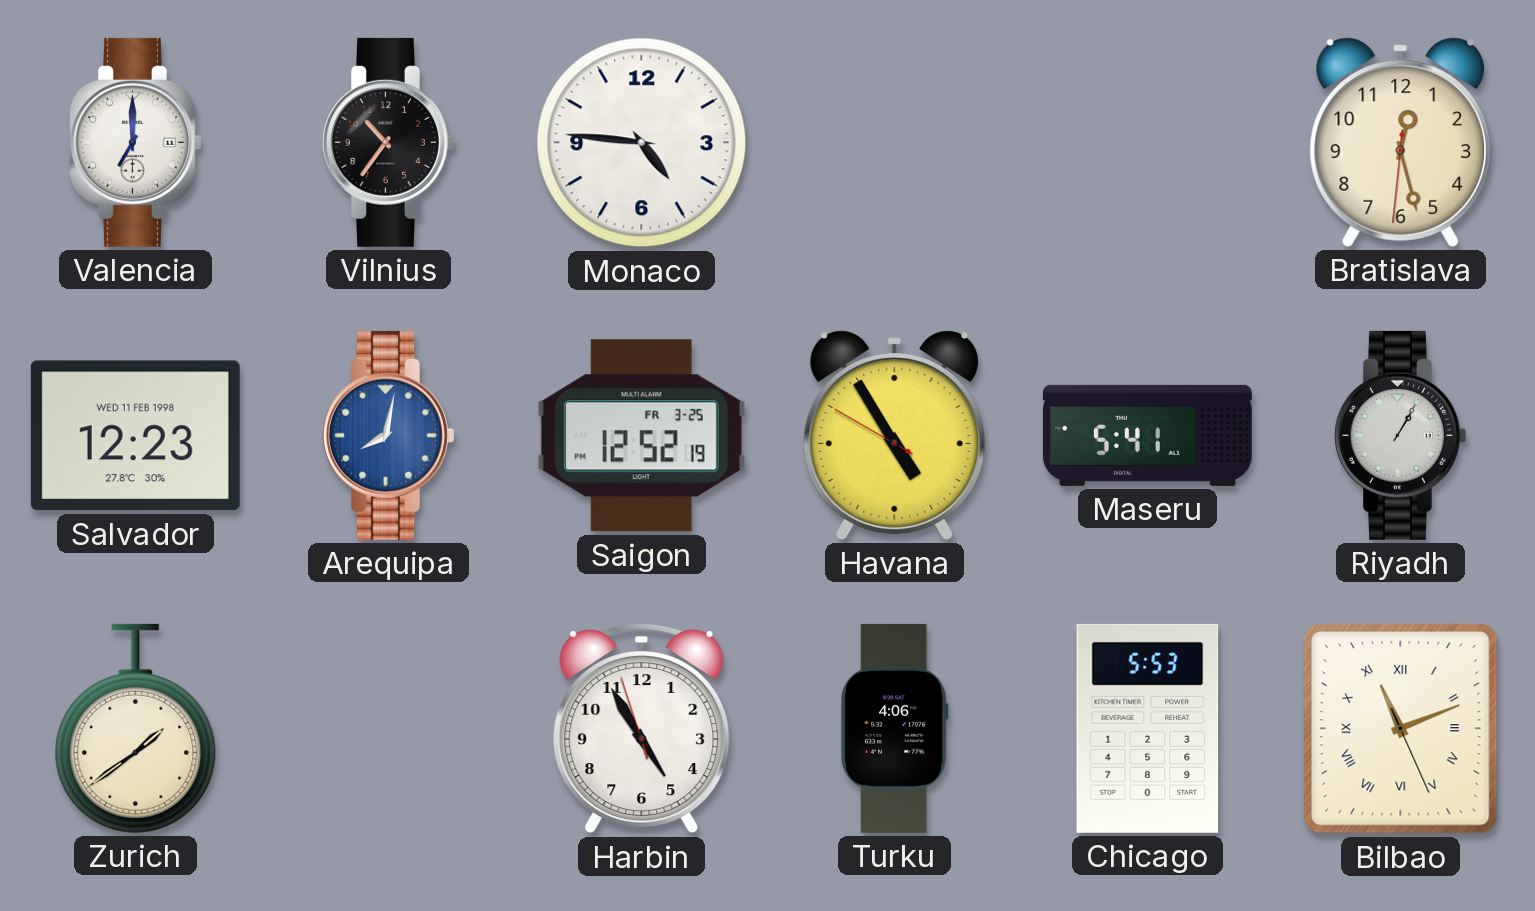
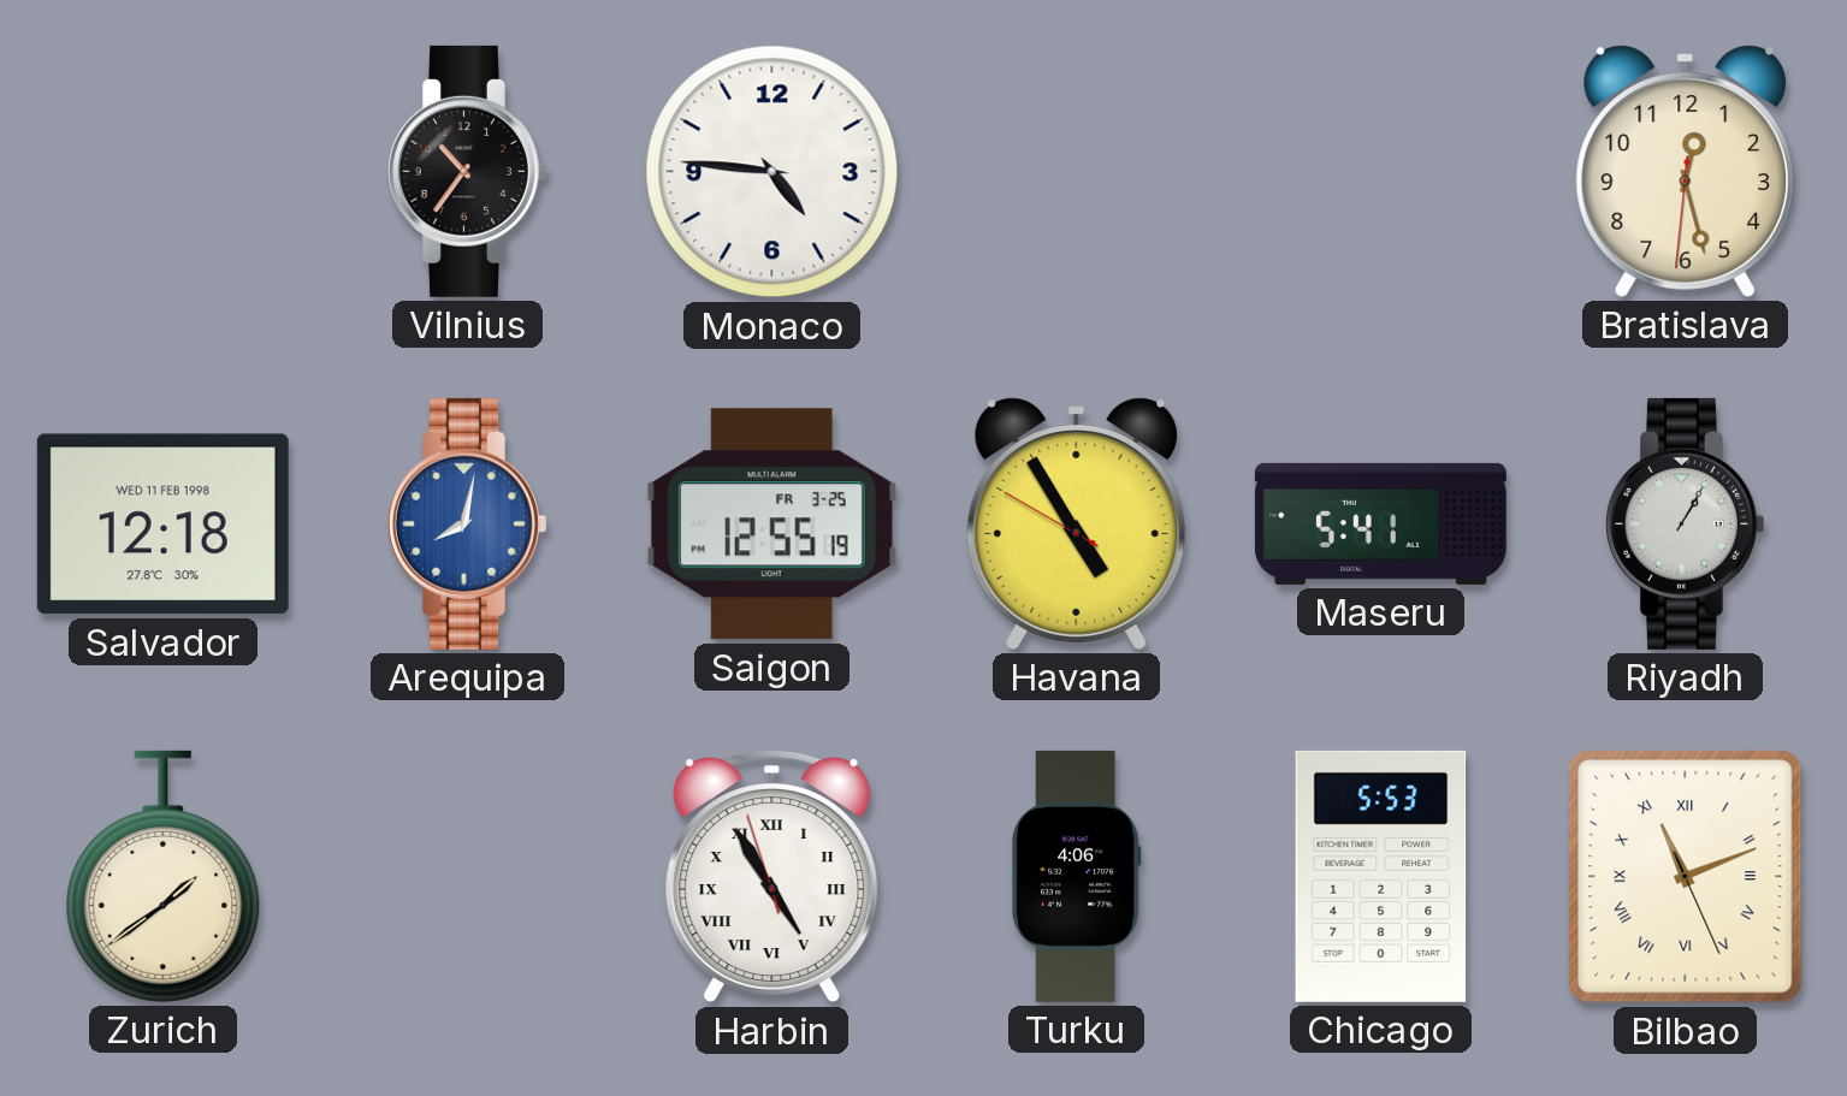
Valencia: 7:00 -> none
Salvador: 12:23 -> 12:18
Saigon: 12:52 -> 12:55
Harbin numerals: Arabic -> Roman
